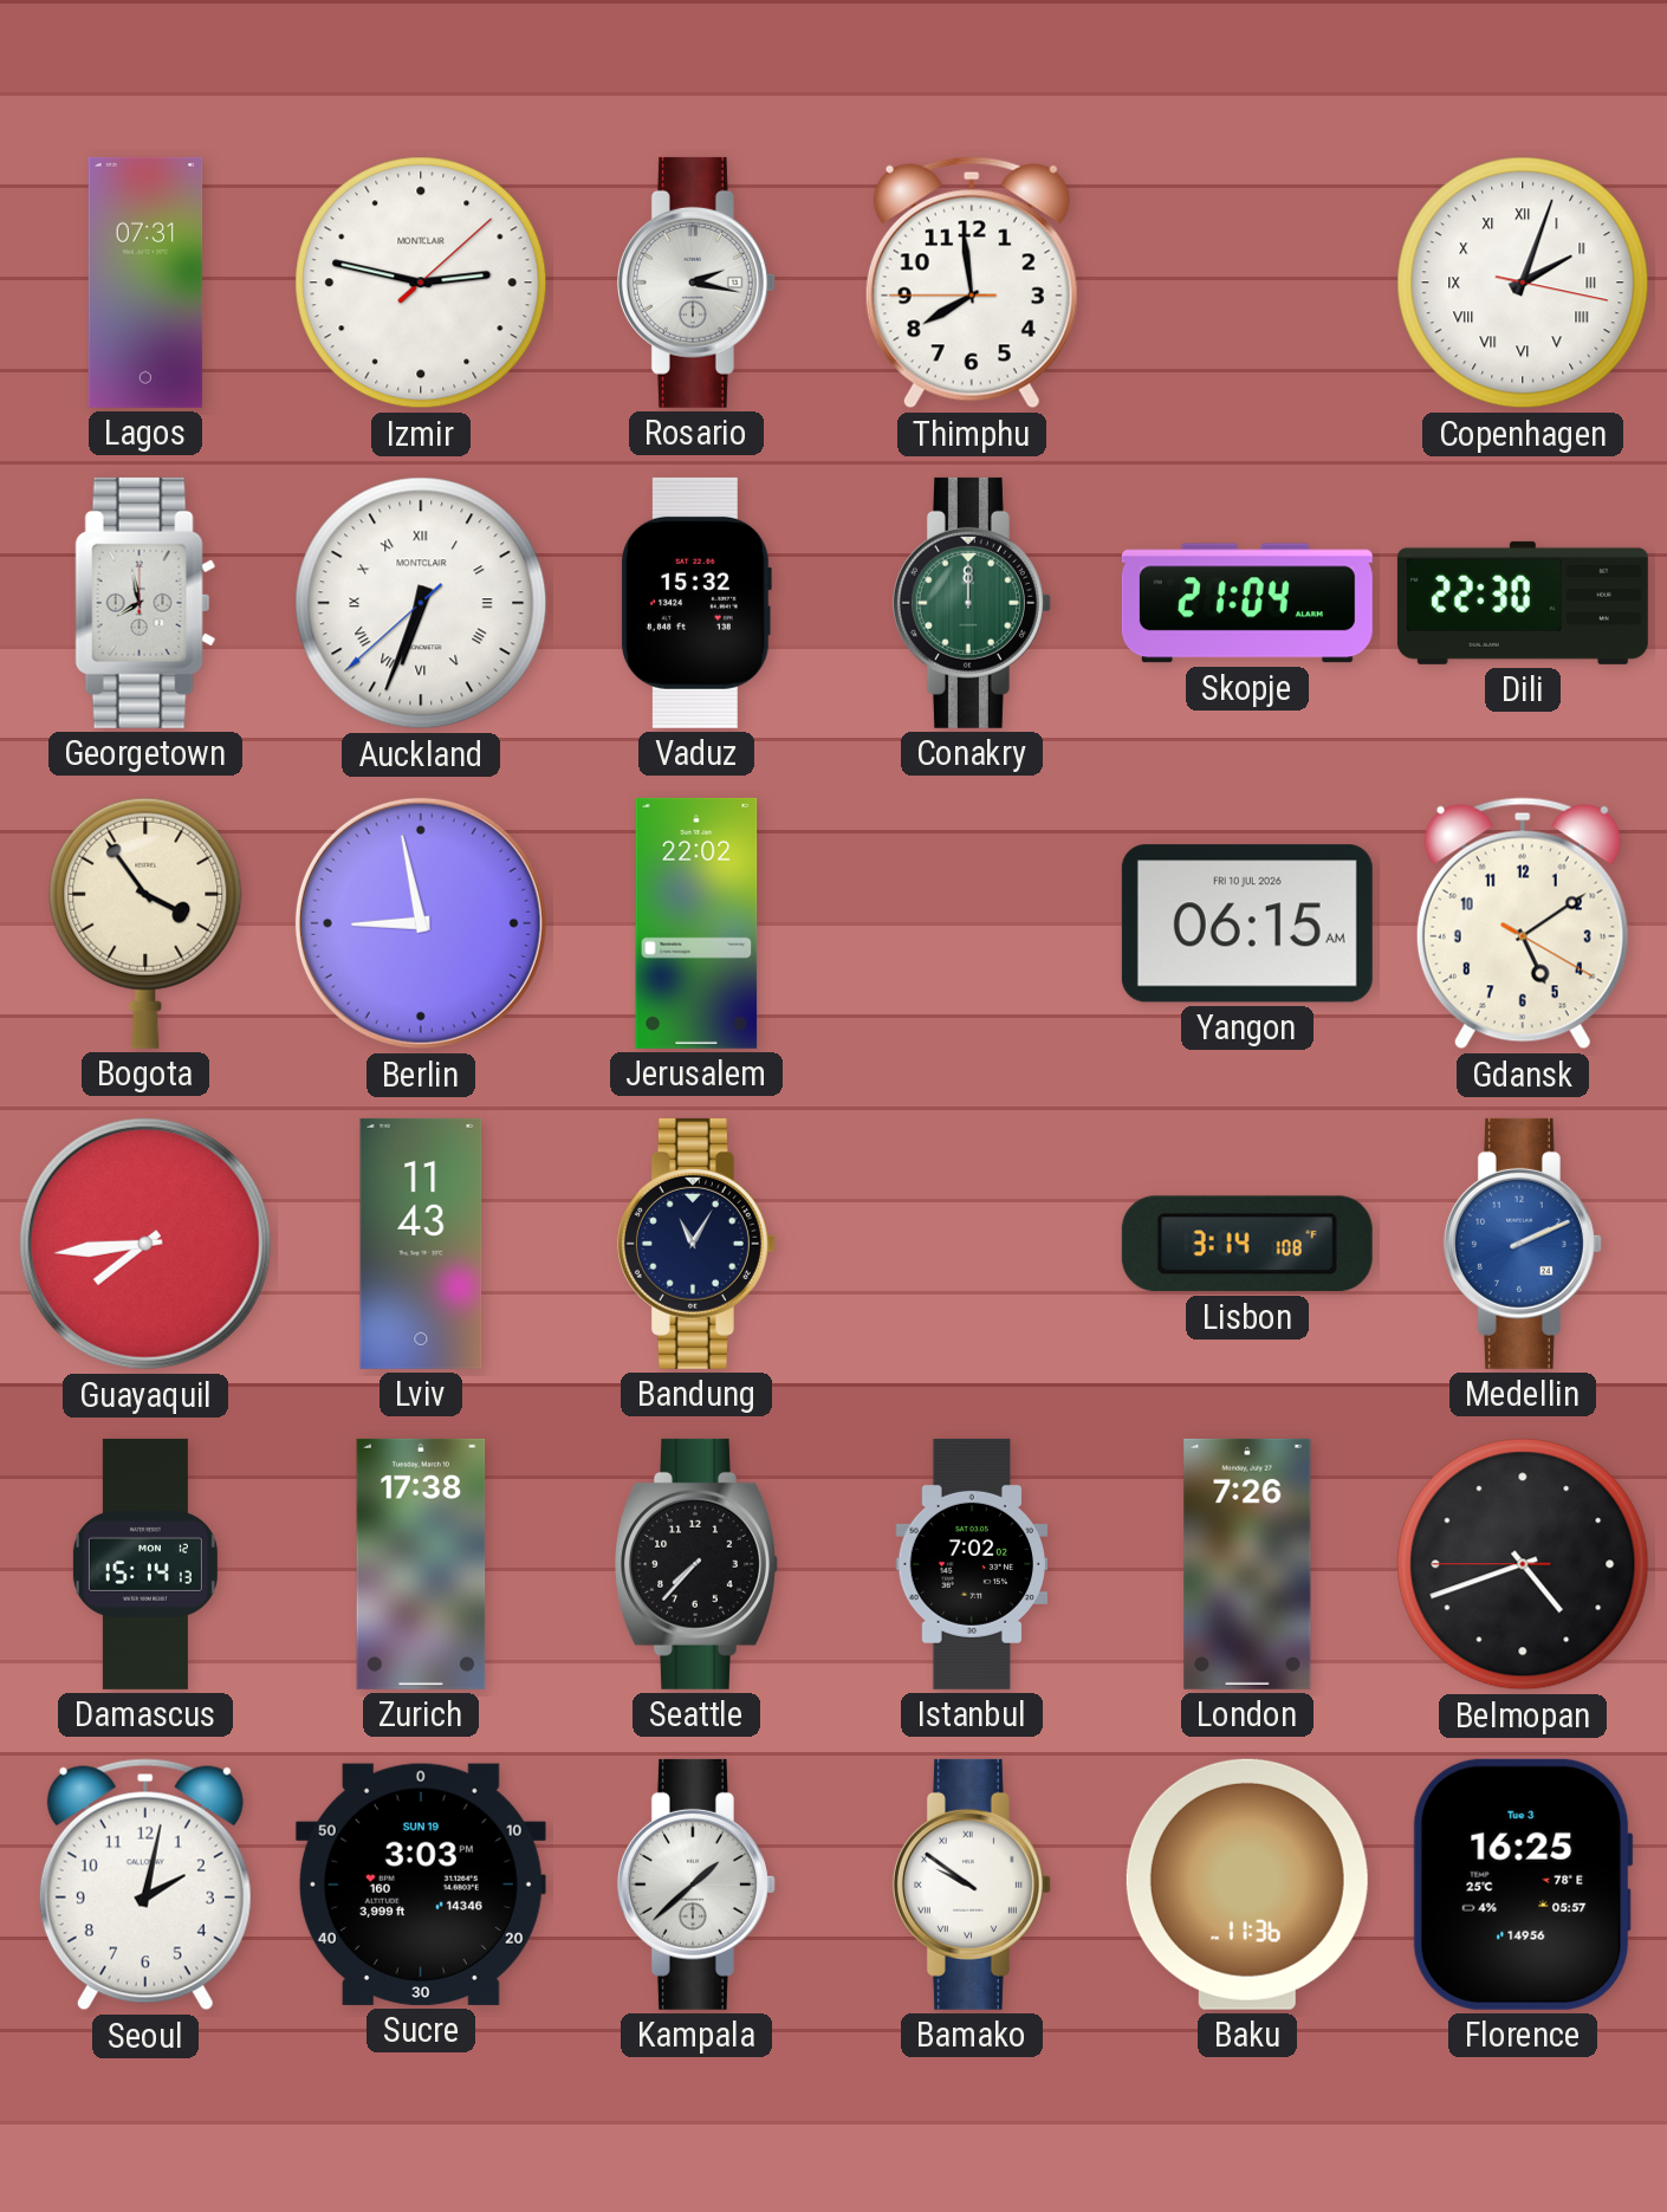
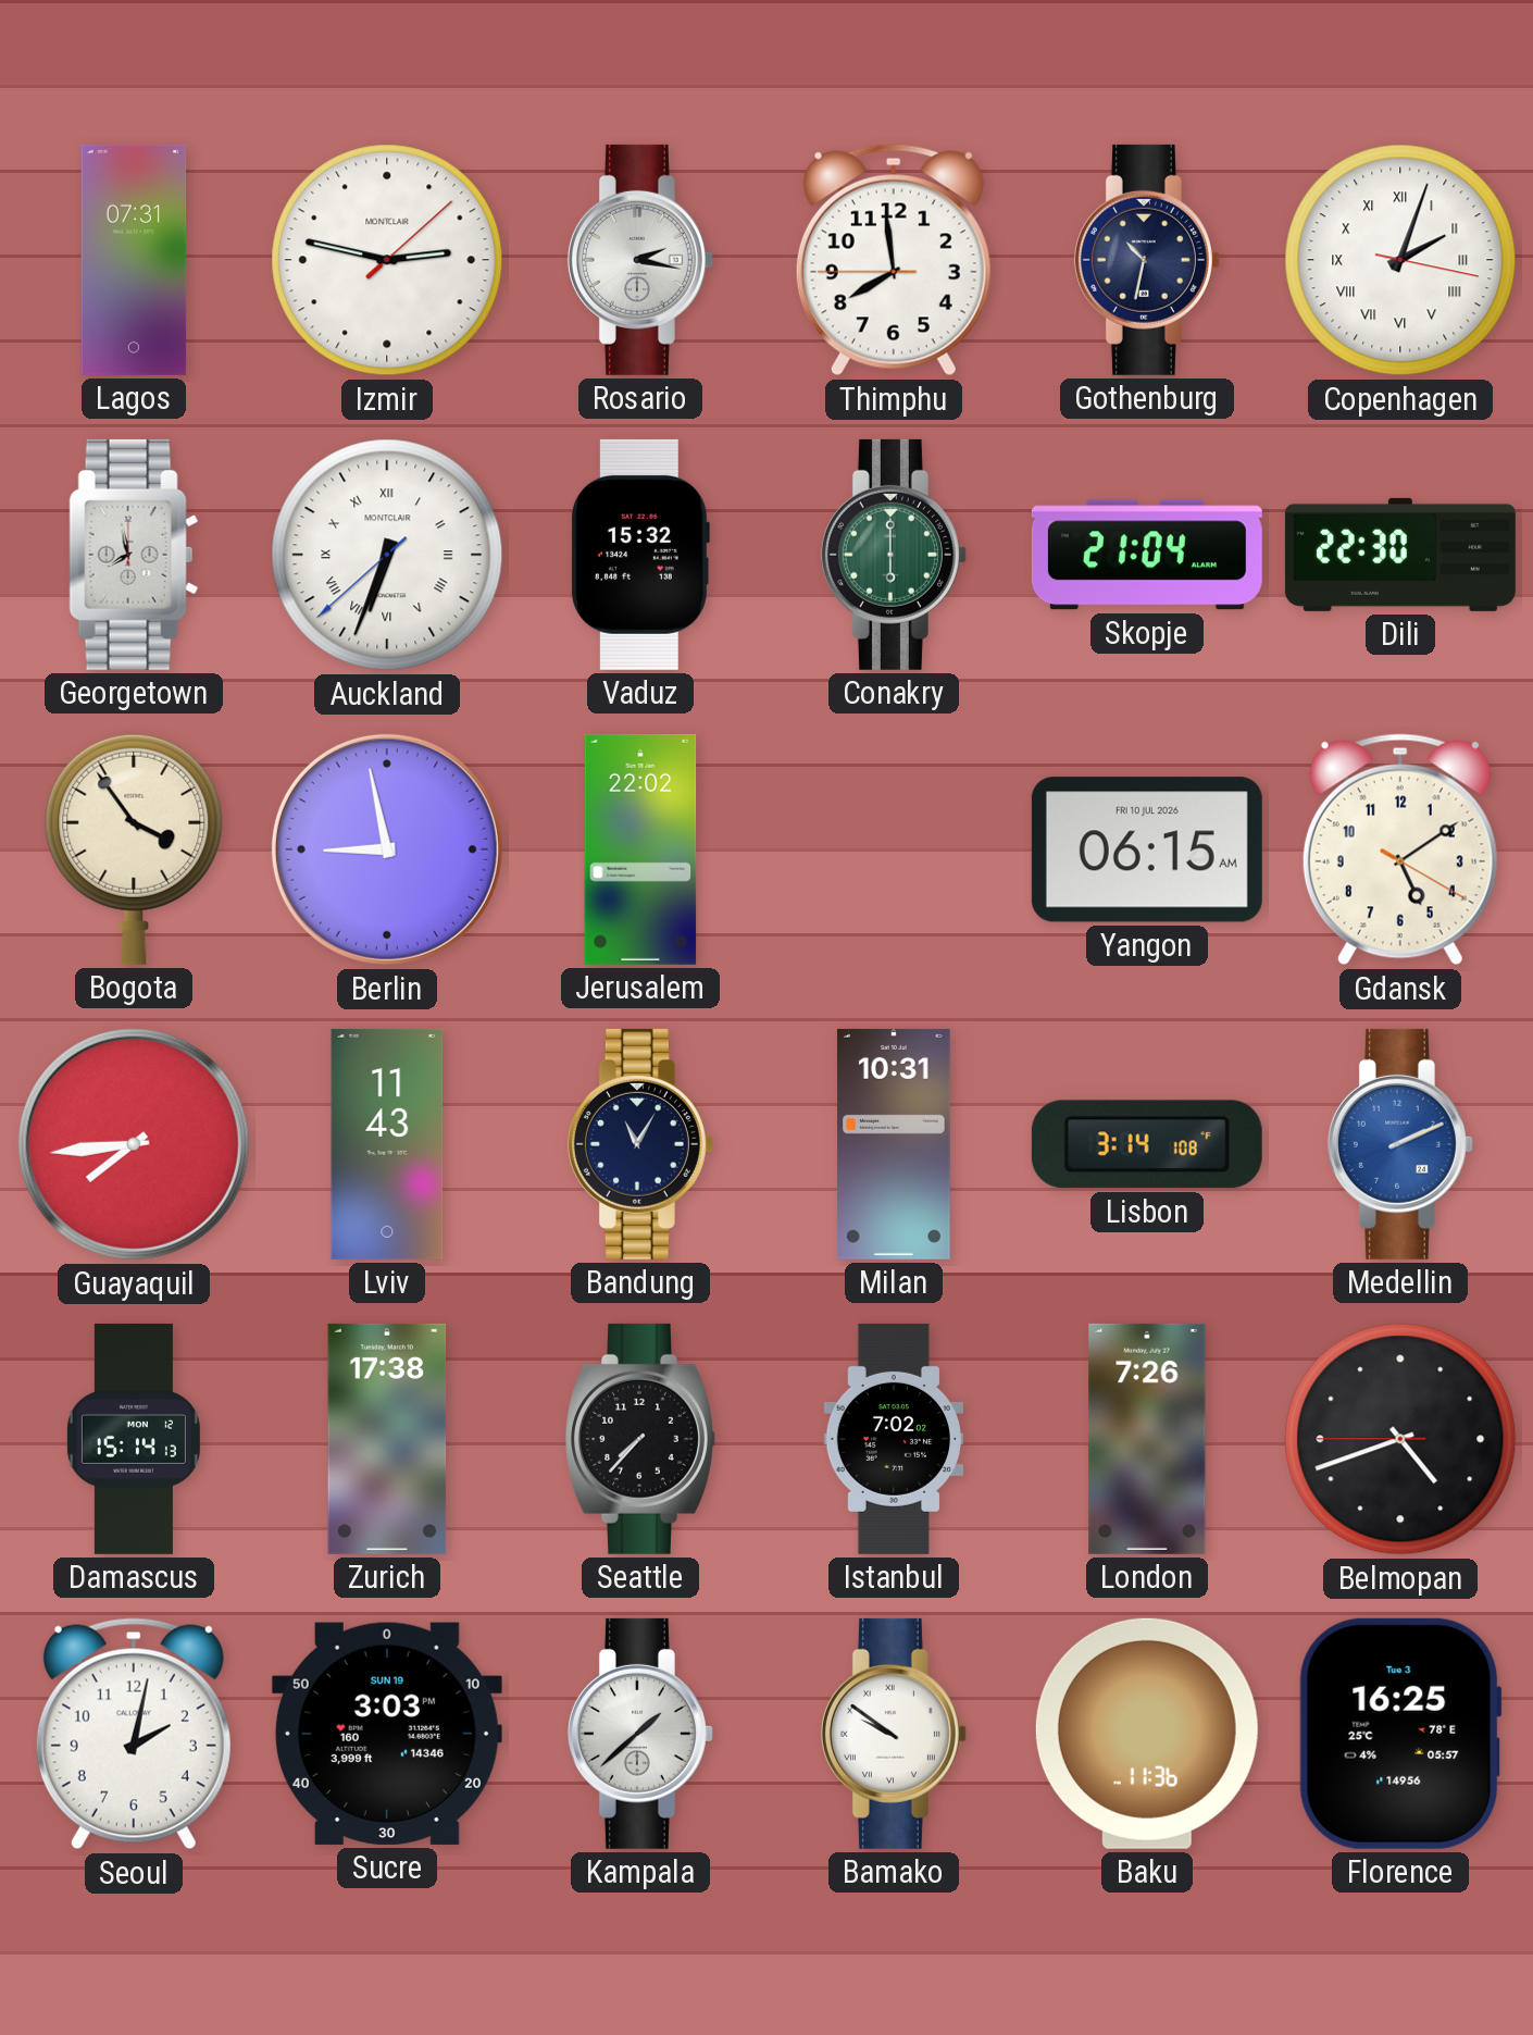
Gothenburg: none -> 10:32
Conakry: 12:00 -> 6:00
Milan: none -> 10:31
